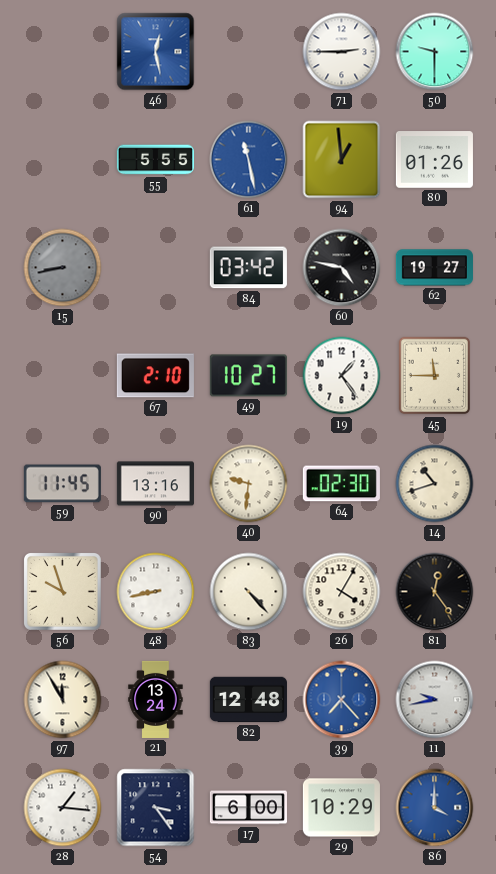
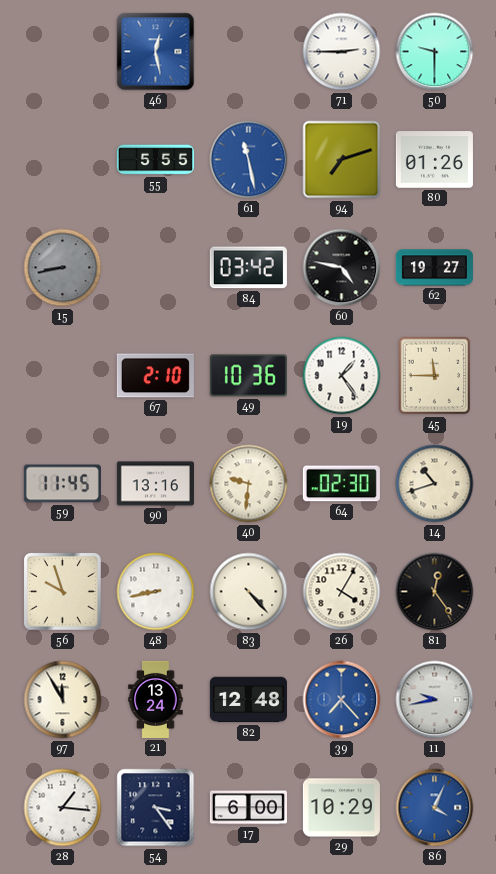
94: 12:59 -> 7:12
49: 10:27 -> 10:36
86: 4:00 -> 4:04
